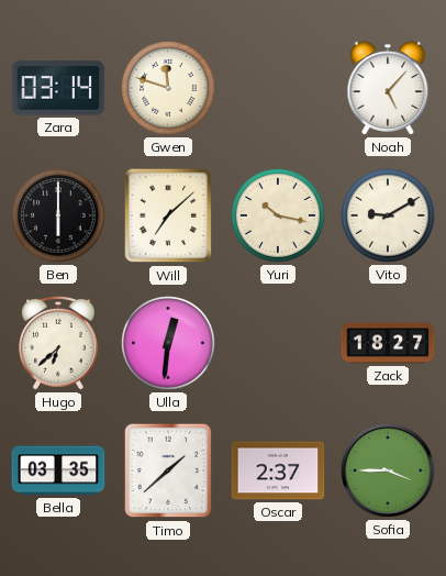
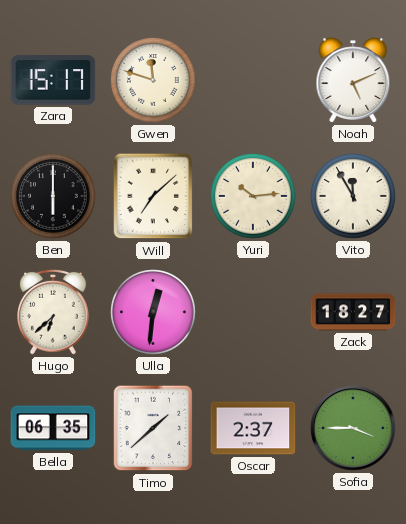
Zara: 03:14 -> 15:17
Noah: 5:07 -> 5:11
Yuri: 10:17 -> 10:14
Vito: 9:10 -> 11:55
Bella: 03:35 -> 06:35
